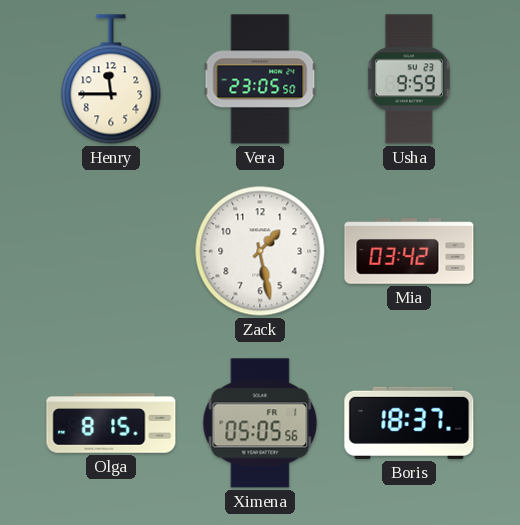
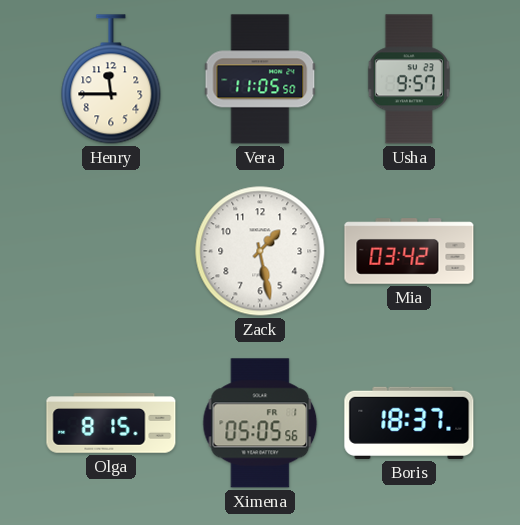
Vera: 23:05 -> 11:05
Usha: 9:59 -> 9:57
